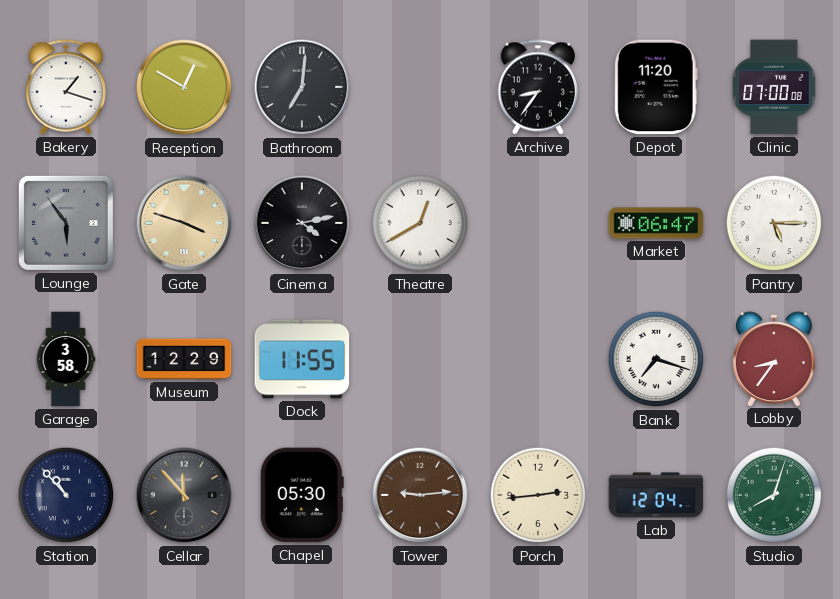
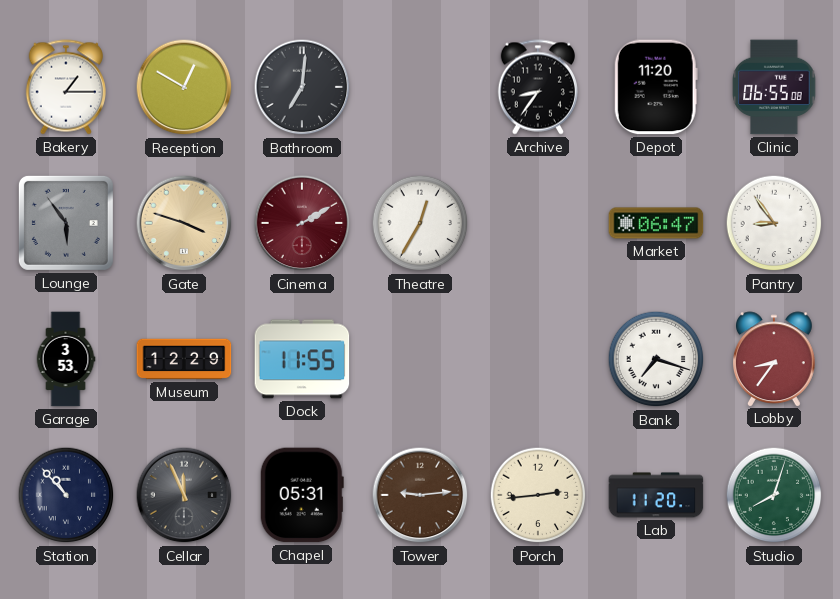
Bakery: 1:18 -> 1:15
Clinic: 07:00 -> 06:55
Cinema: 4:13 -> 2:10
Cinema dial: black -> burgundy
Theatre: 12:40 -> 12:35
Pantry: 5:15 -> 8:54
Garage: 3:58 -> 3:53
Cellar: 11:53 -> 11:56
Chapel: 05:30 -> 05:31
Lab: 12:04 -> 11:20
